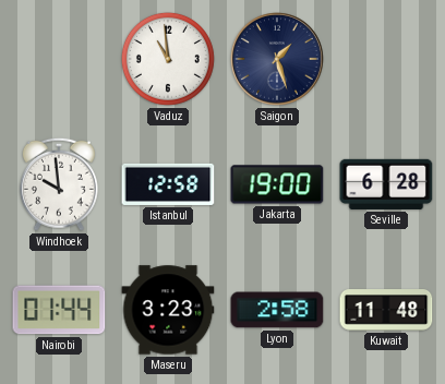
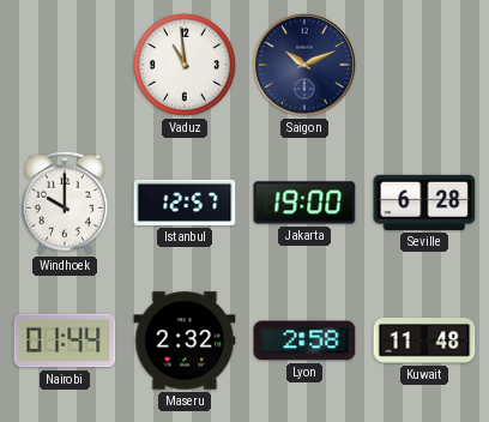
Saigon: 1:27 -> 10:11
Windhoek: 9:59 -> 10:00
Istanbul: 12:58 -> 12:57
Maseru: 3:23 -> 2:32
